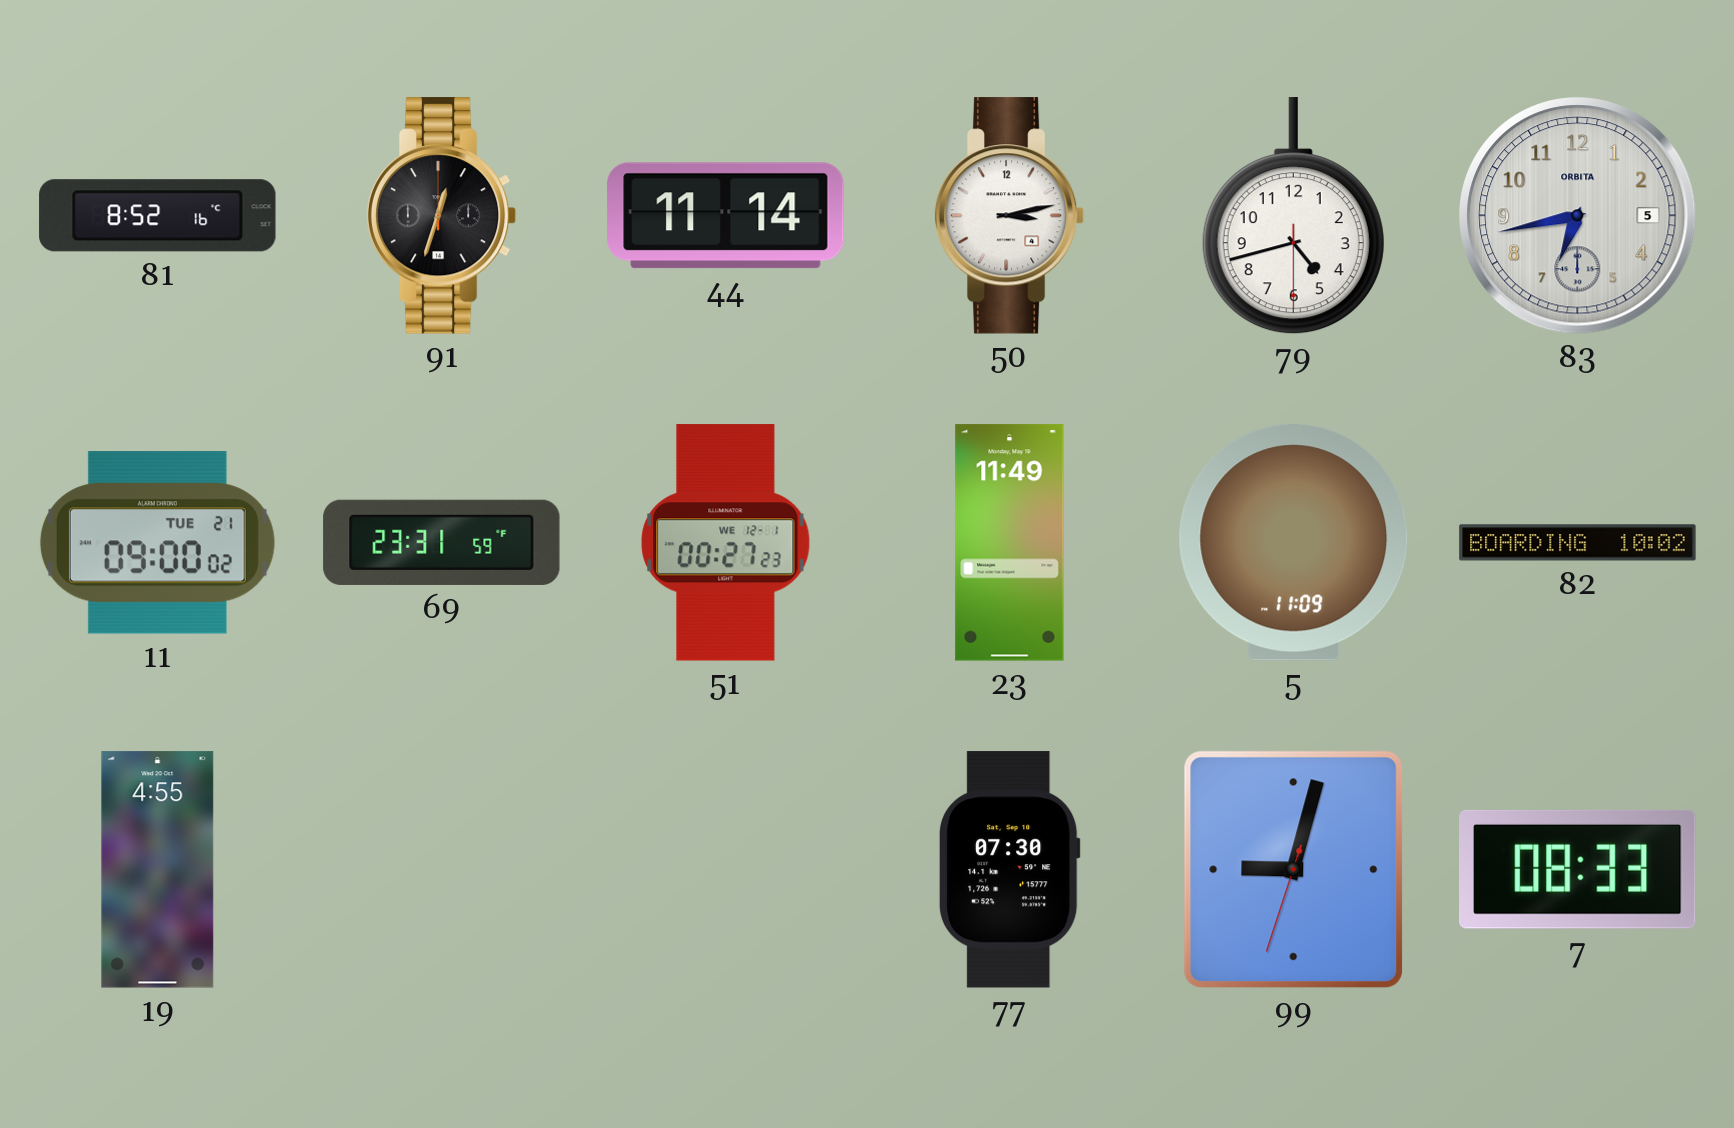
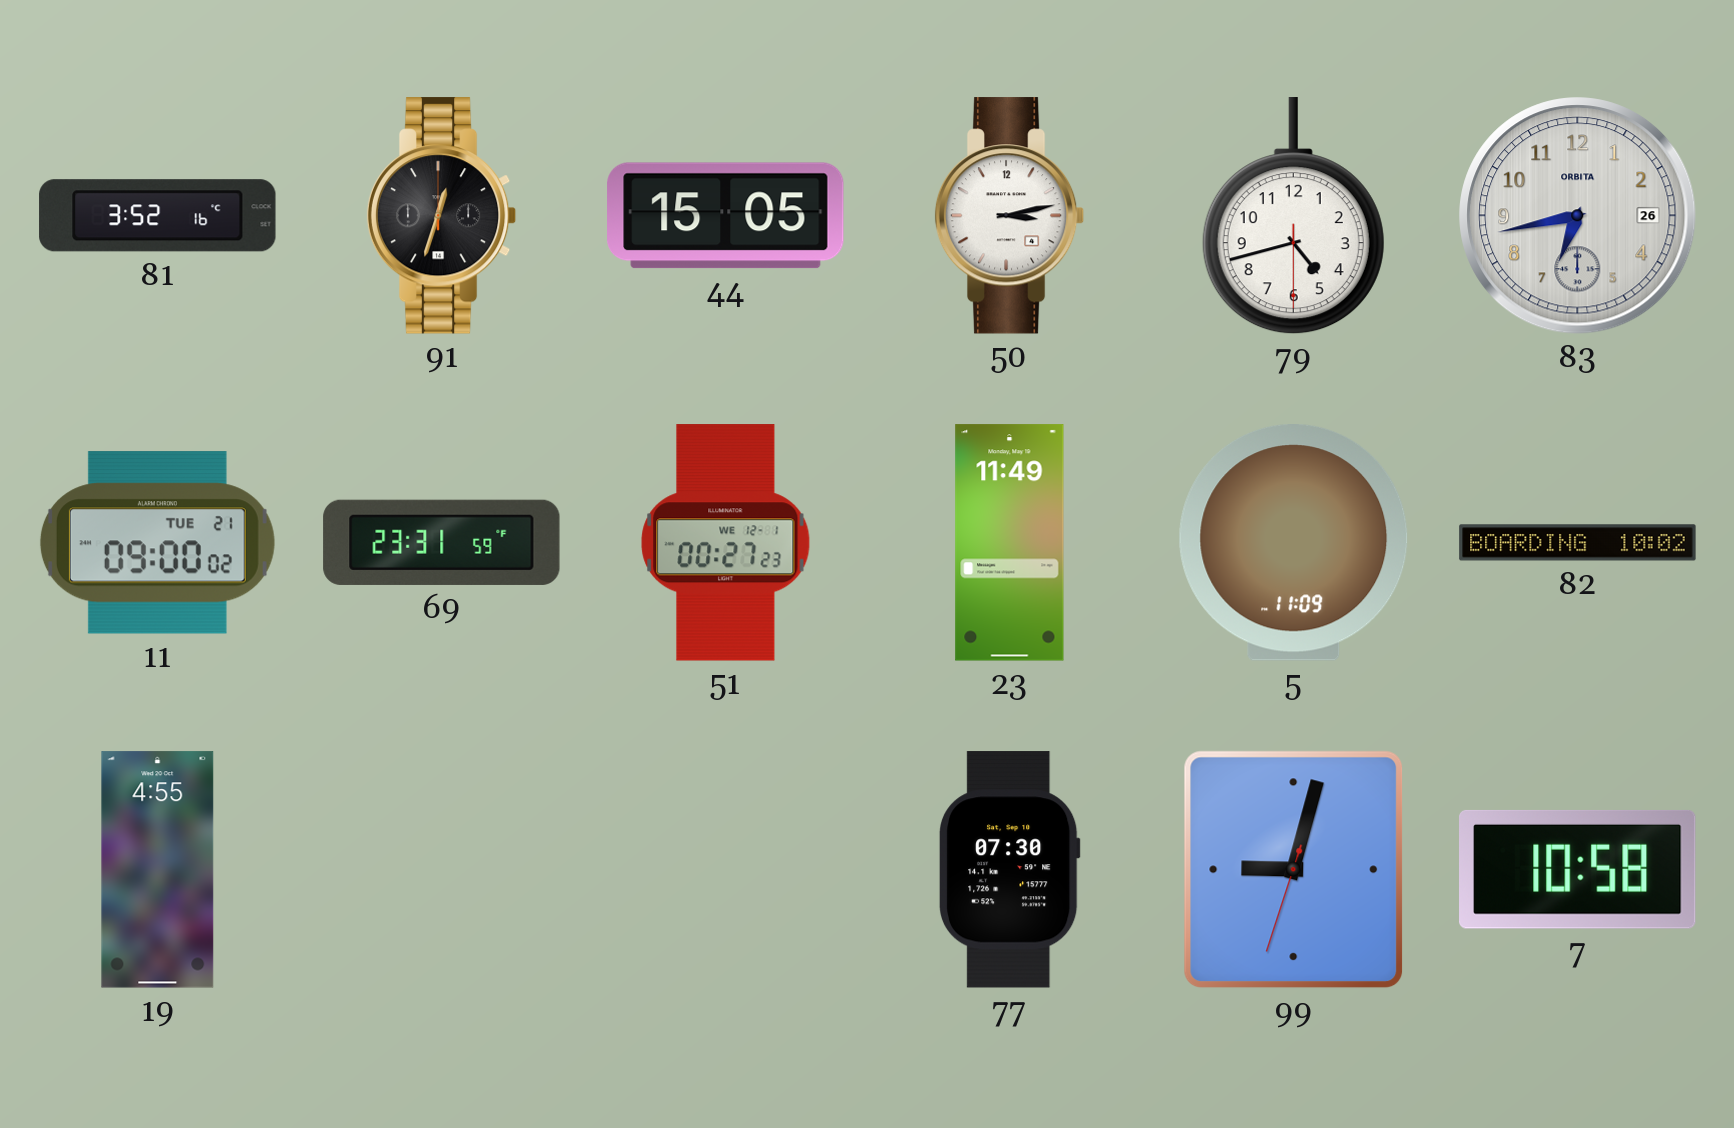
81: 8:52 -> 3:52
44: 11:14 -> 15:05
83 date: 5 -> 26
7: 08:33 -> 10:58
